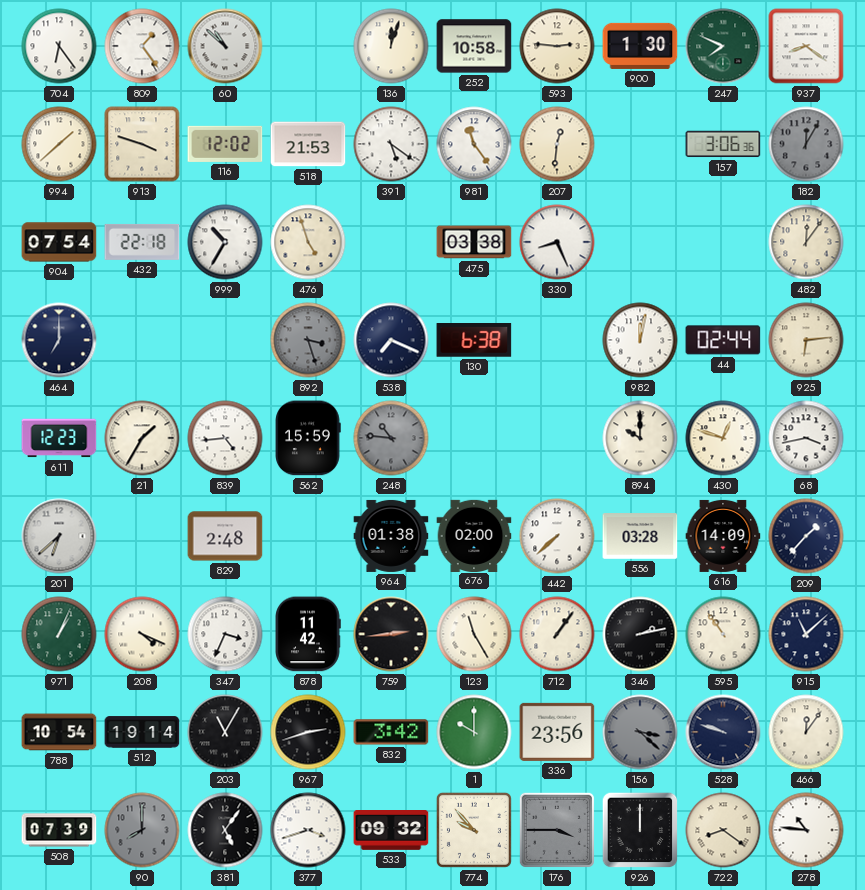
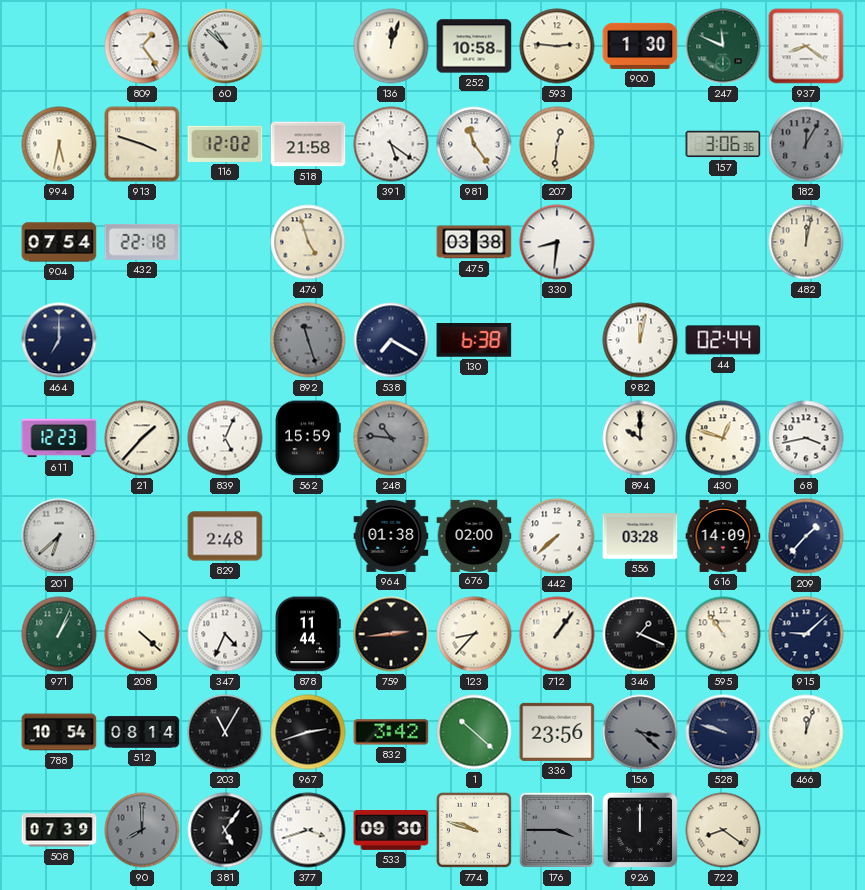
704: 6:24 -> none
247: 7:49 -> 11:49
994: 1:38 -> 5:32
518: 21:53 -> 21:58
999: 10:35 -> none
330: 8:26 -> 8:31
482: 12:06 -> 12:02
892: 3:27 -> 11:27
538: 7:19 -> 7:20
925: 6:14 -> none
21: 1:35 -> 1:37
839: 4:44 -> 5:04
208: 4:19 -> 4:22
347: 3:34 -> 4:34
878: 11:42 -> 11:44
123: 11:25 -> 8:37
346: 2:13 -> 1:19
915: 11:08 -> 9:08
512: 19:14 -> 08:14
1: 10:00 -> 10:22
466: 12:06 -> 12:03
533: 09:32 -> 09:30
774: 9:53 -> 9:48
278: 10:46 -> none
